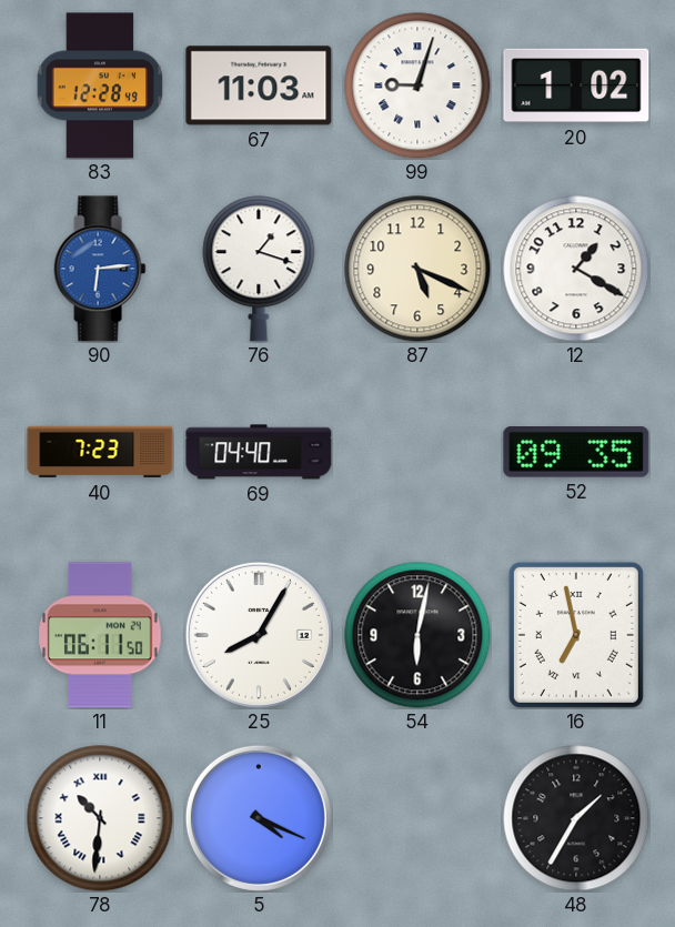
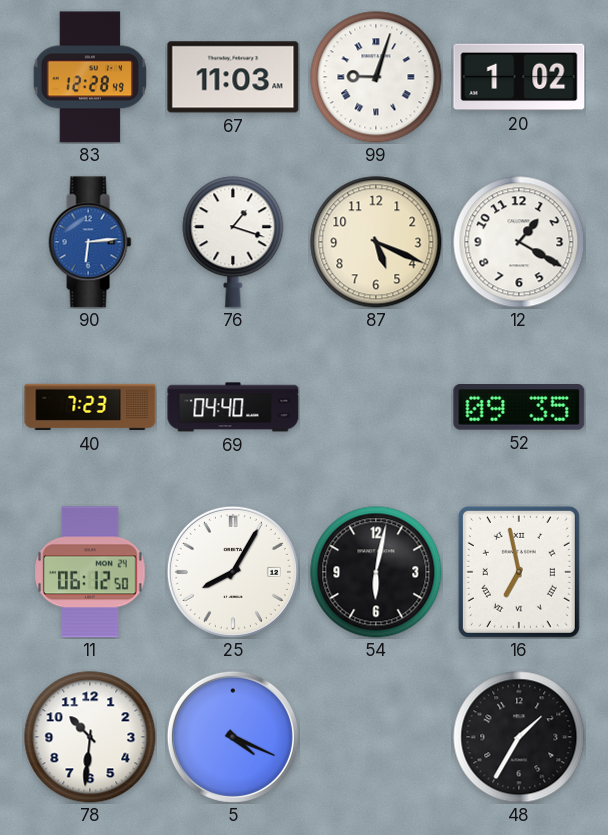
11: 06:11 -> 06:12
78 numerals: Roman -> Arabic
